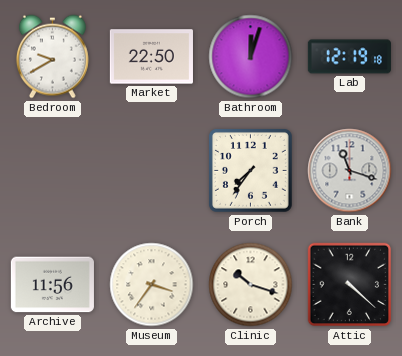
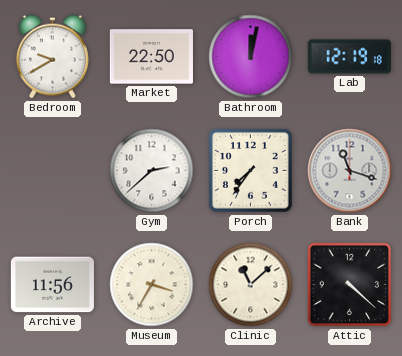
Bathroom: 12:03 -> 12:02
Gym: none -> 2:38
Museum: 3:36 -> 3:35
Clinic: 10:18 -> 11:08
